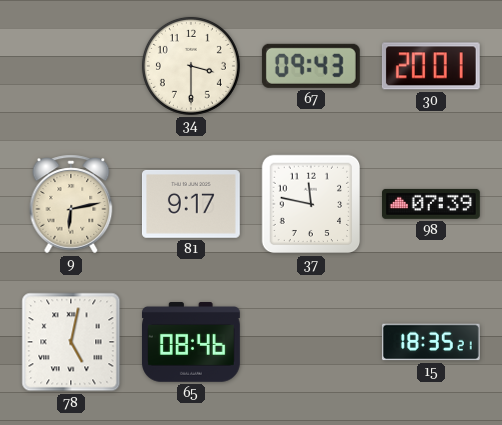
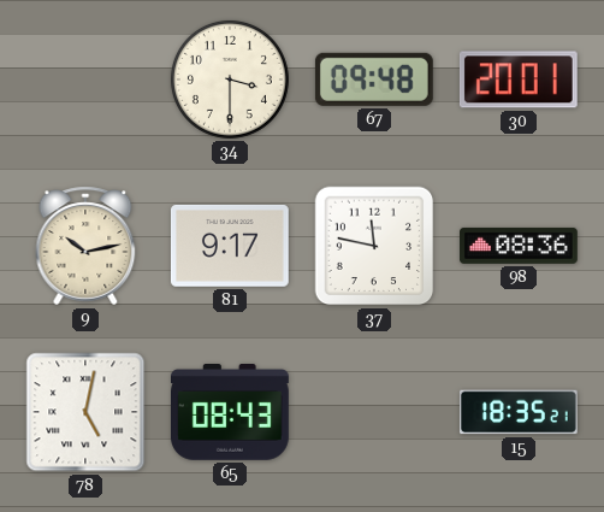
67: 09:43 -> 09:48
9: 6:13 -> 10:13
98: 07:39 -> 08:36
65: 08:46 -> 08:43
